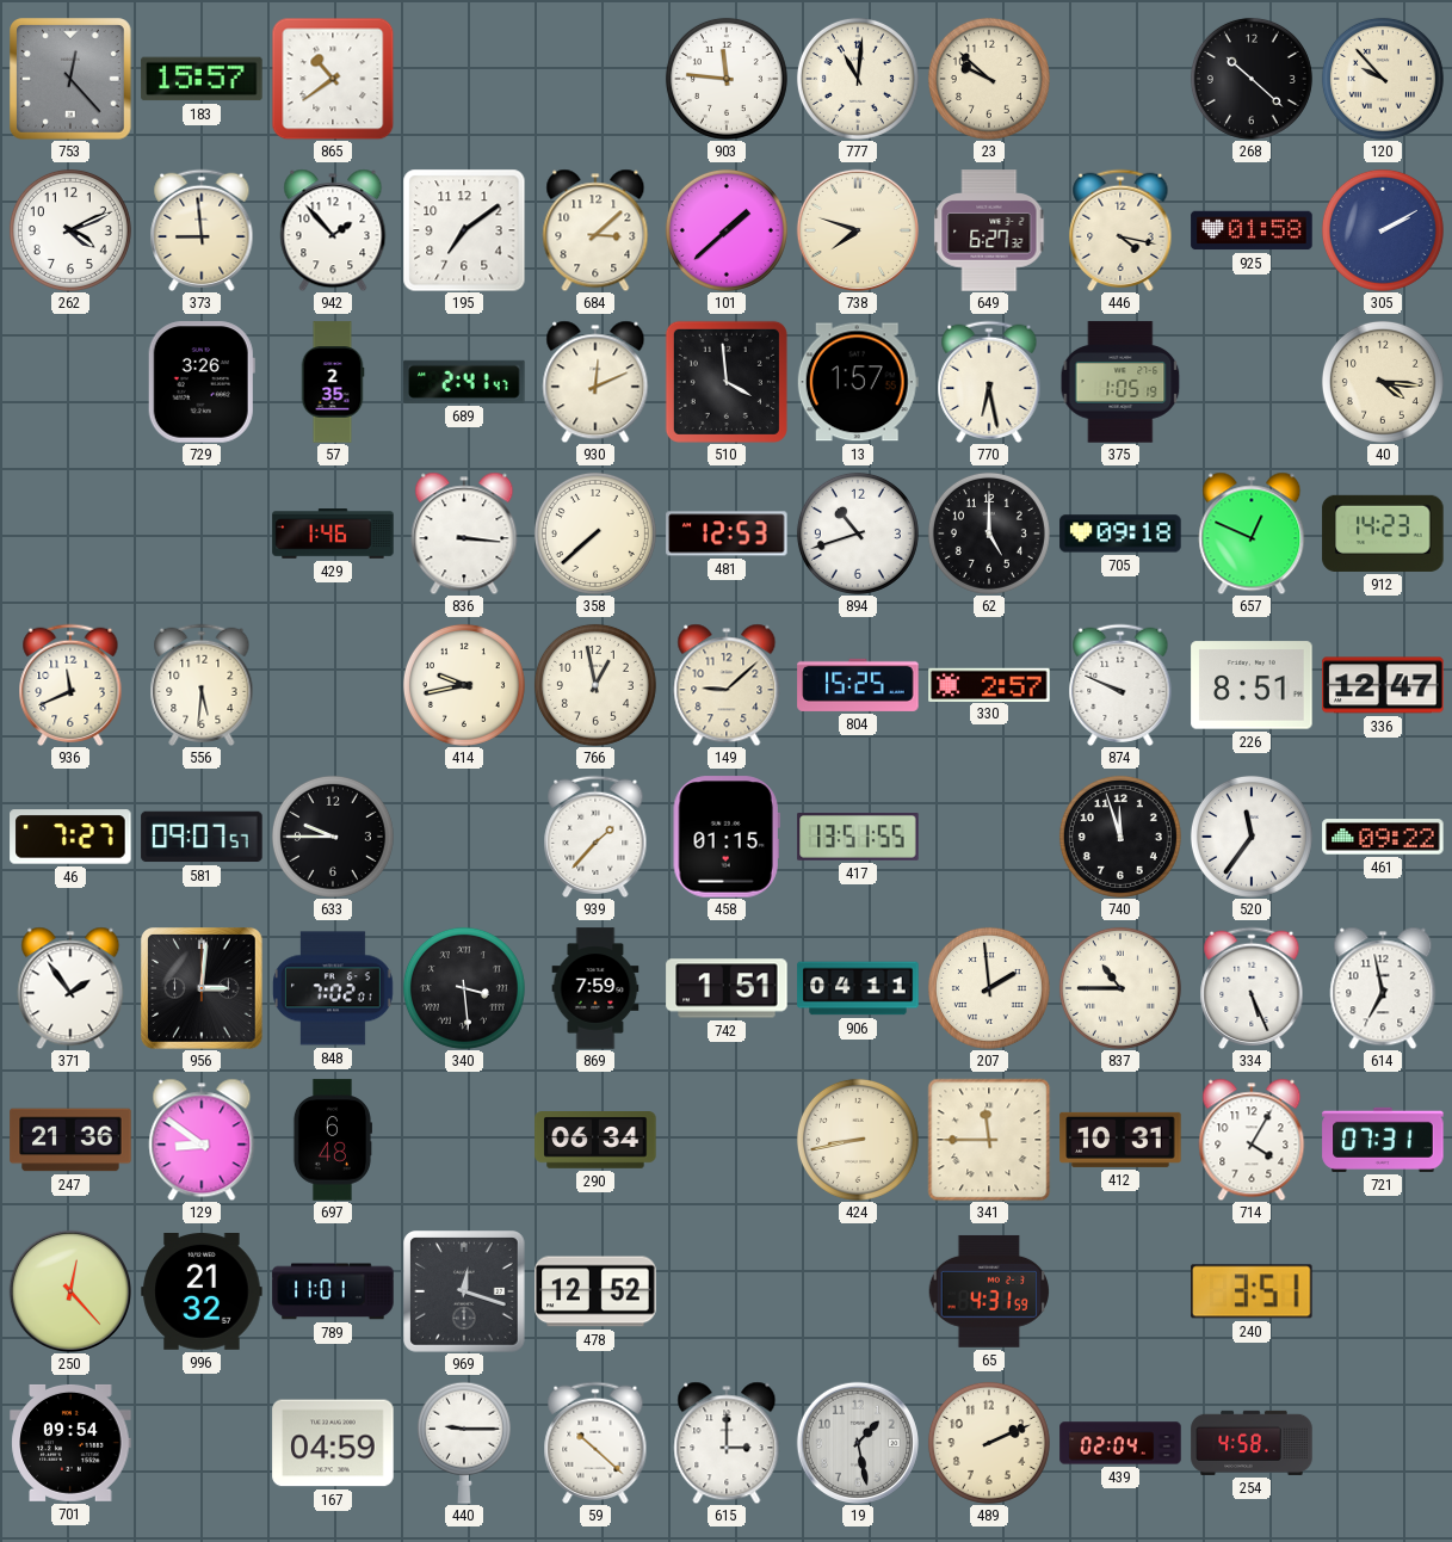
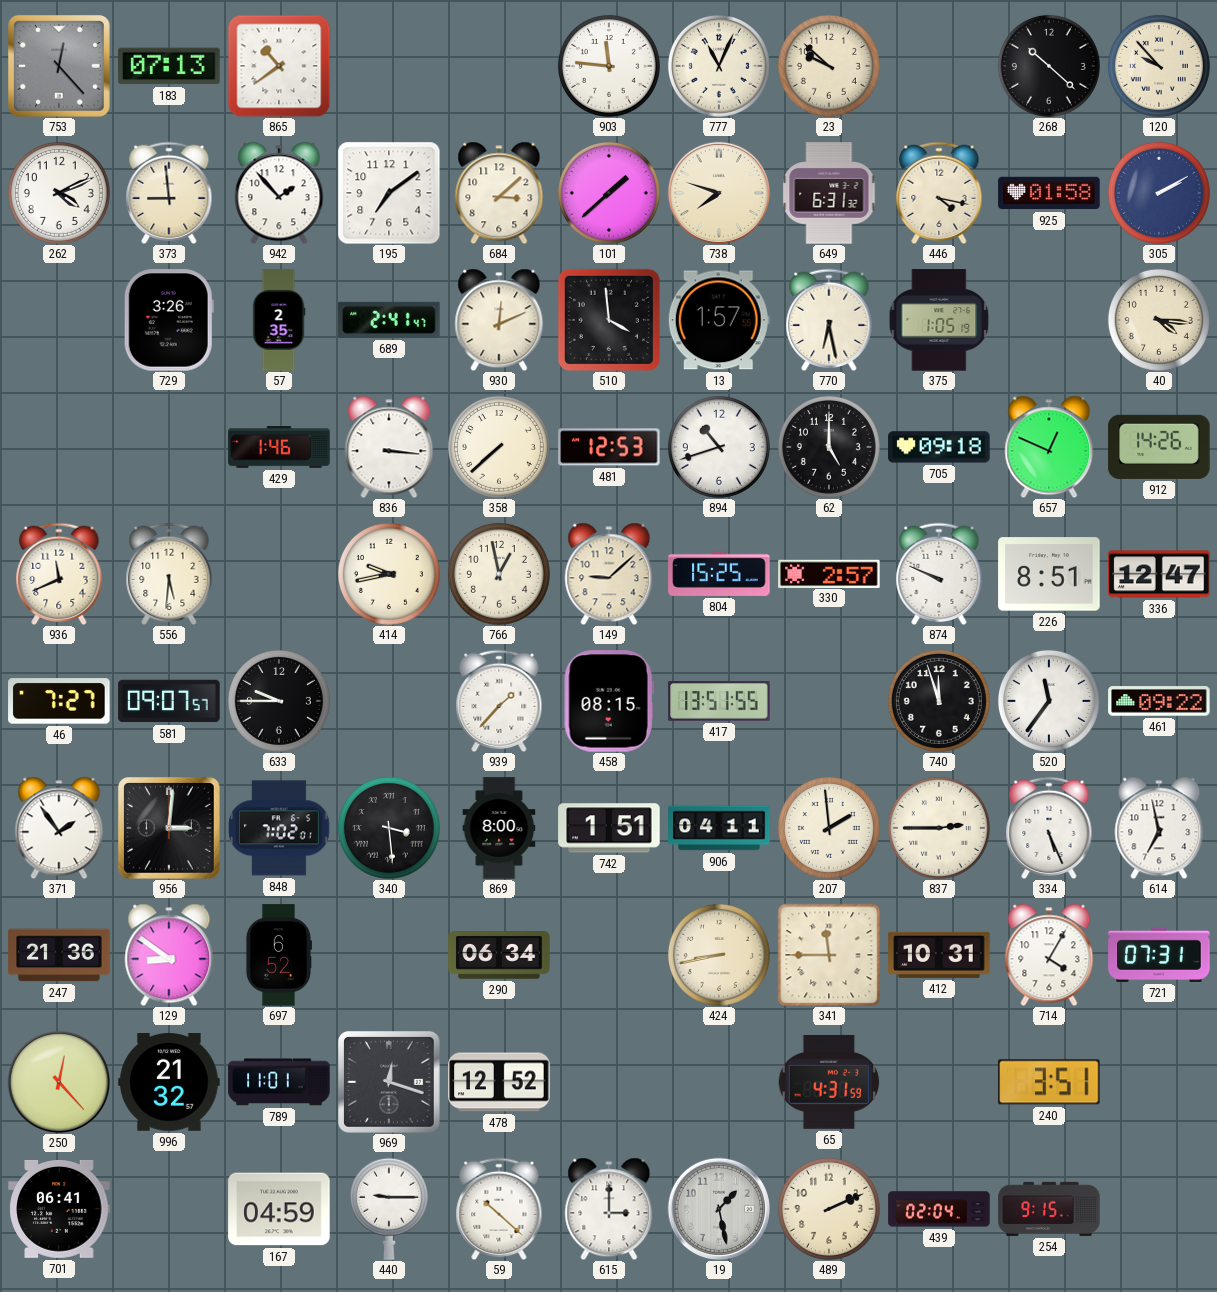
183: 15:57 -> 07:13
777: 11:01 -> 11:04
649: 6:27 -> 6:31
912: 14:23 -> 14:26
458: 01:15 -> 08:15
869: 7:59 -> 8:00
837: 10:45 -> 2:45
697: 6:48 -> 6:52
701: 09:54 -> 06:41
254: 4:58 -> 9:15
